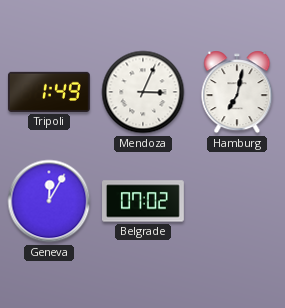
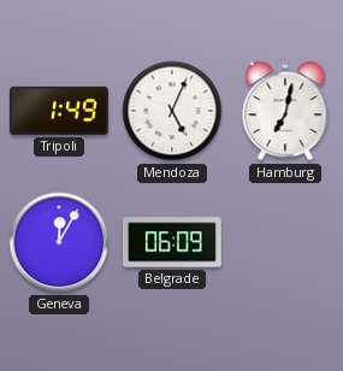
Mendoza: 3:04 -> 5:04
Belgrade: 07:02 -> 06:09
